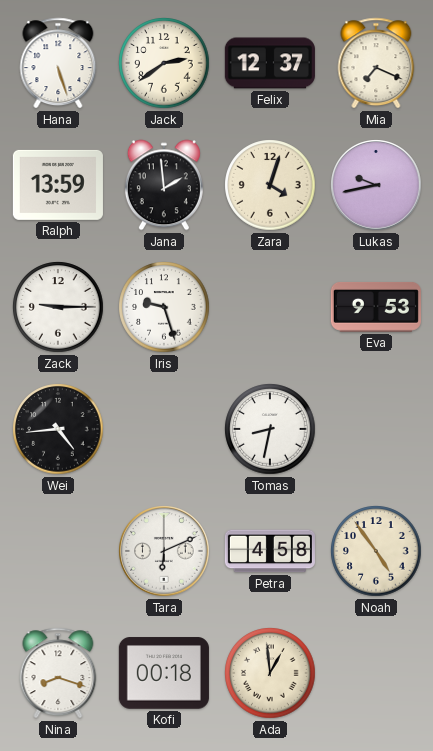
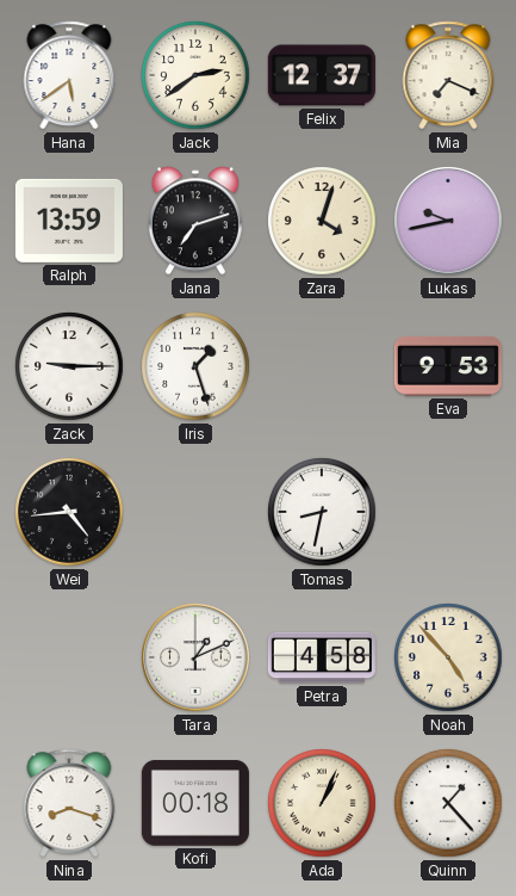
Hana: 5:27 -> 5:39
Jana: 1:59 -> 7:12
Iris: 9:27 -> 1:27
Tara: 6:11 -> 1:11
Noah: 4:54 -> 4:53
Ada: 12:59 -> 1:04
Quinn: none -> 1:23
